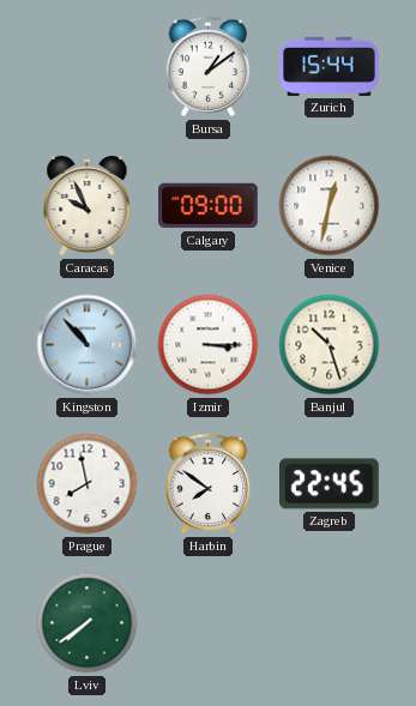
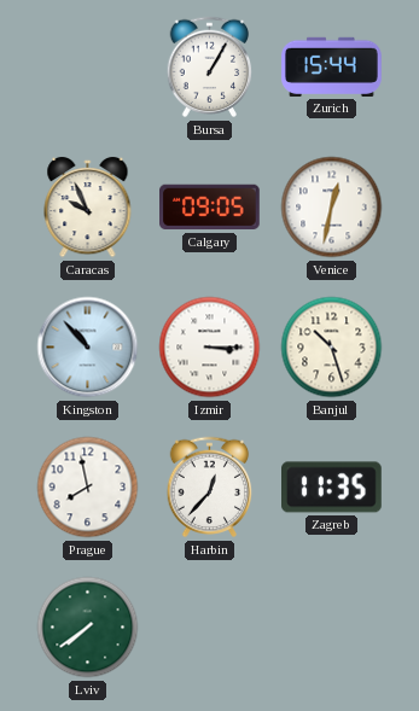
Bursa: 1:09 -> 1:05
Calgary: 09:00 -> 09:05
Harbin: 7:51 -> 12:37
Zagreb: 22:45 -> 11:35
